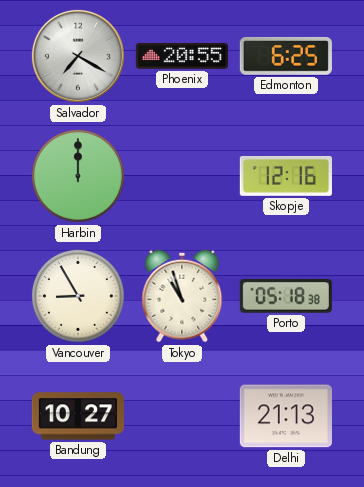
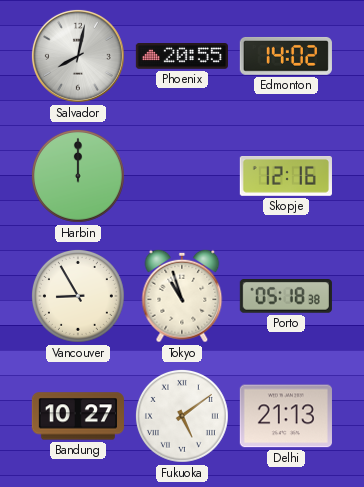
Salvador: 7:20 -> 8:02
Edmonton: 6:25 -> 14:02
Fukuoka: none -> 5:09
